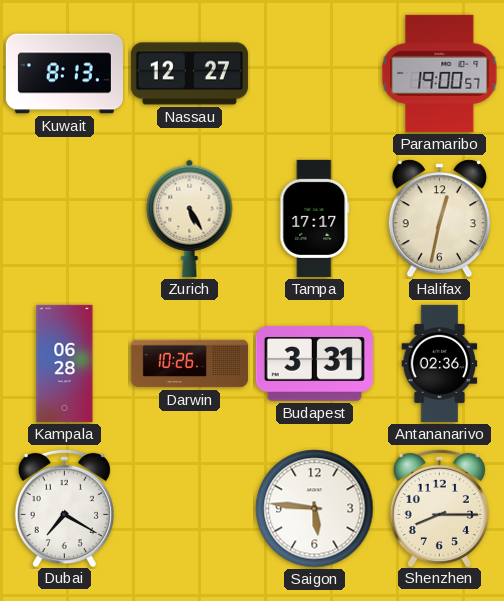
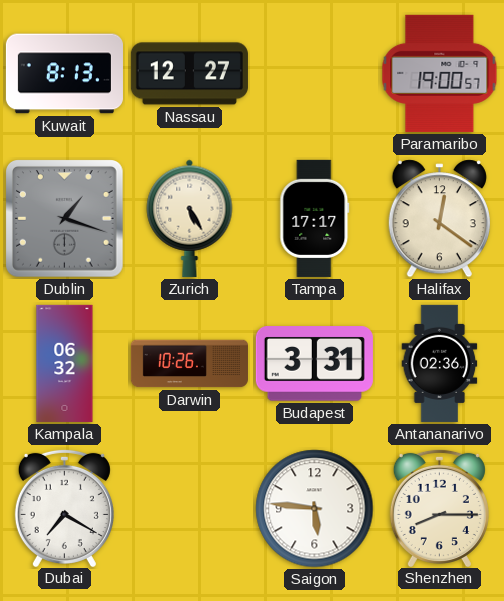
Dublin: none -> 1:18
Halifax: 12:32 -> 12:21
Kampala: 06:28 -> 06:32
